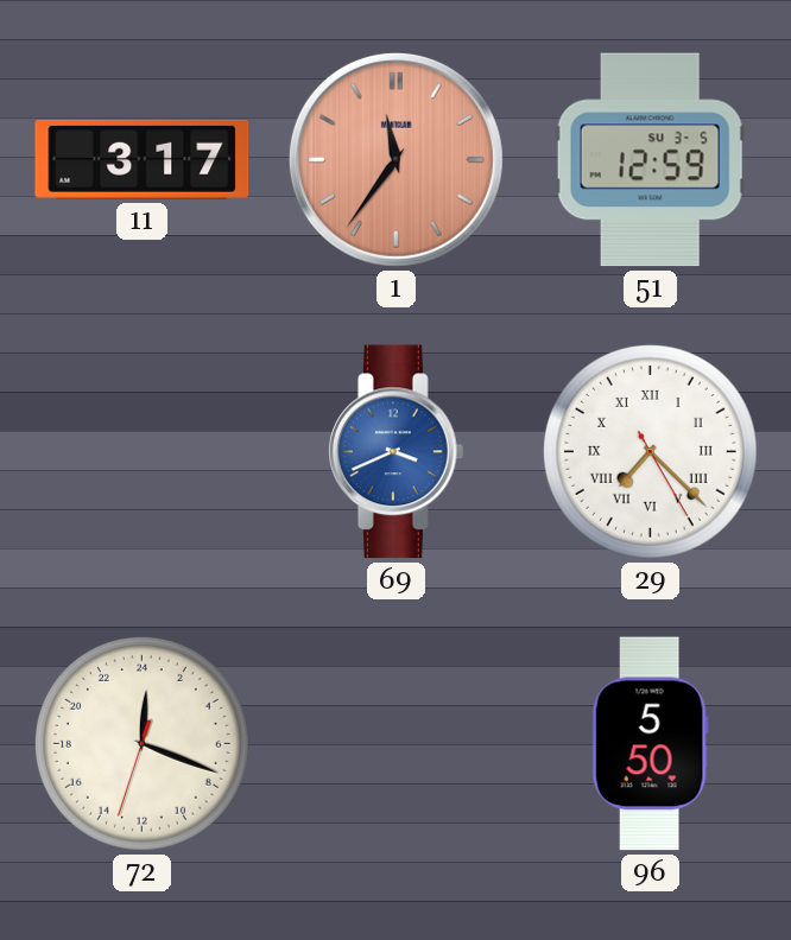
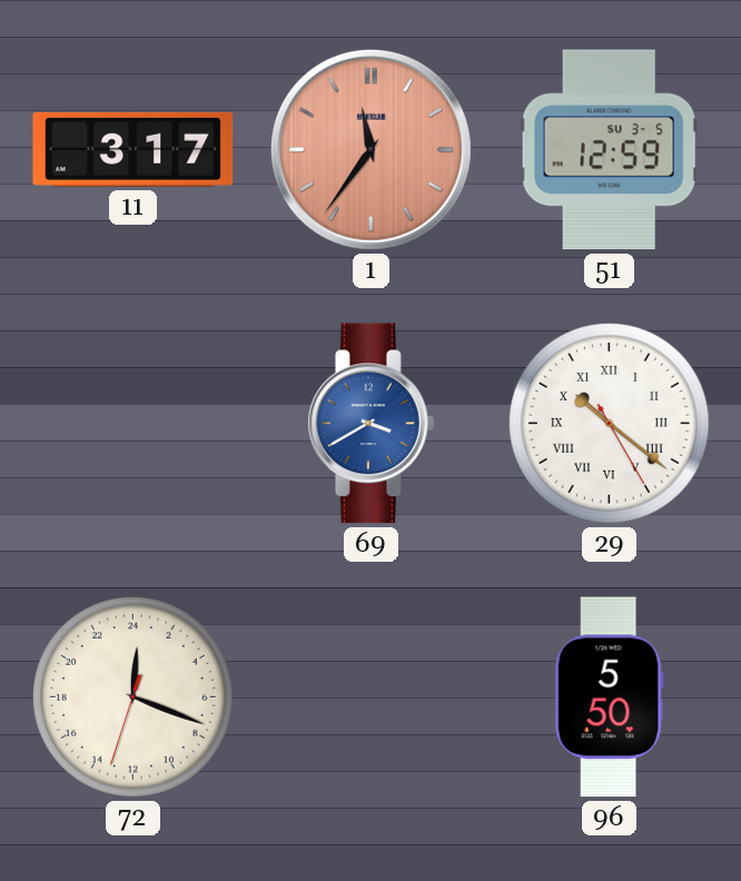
69: 3:41 -> 3:40
29: 7:22 -> 10:21
